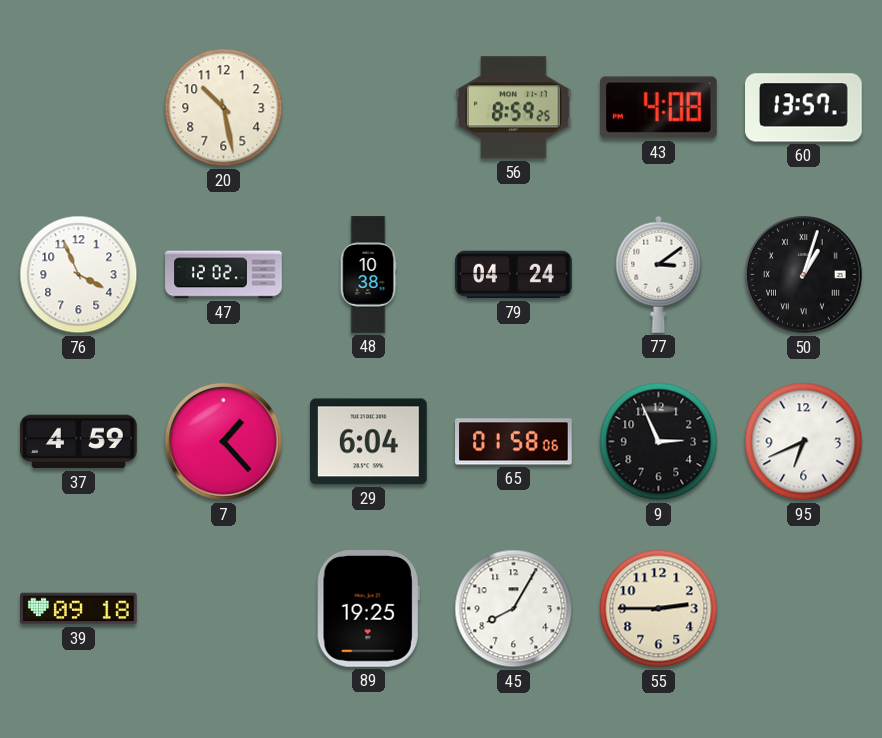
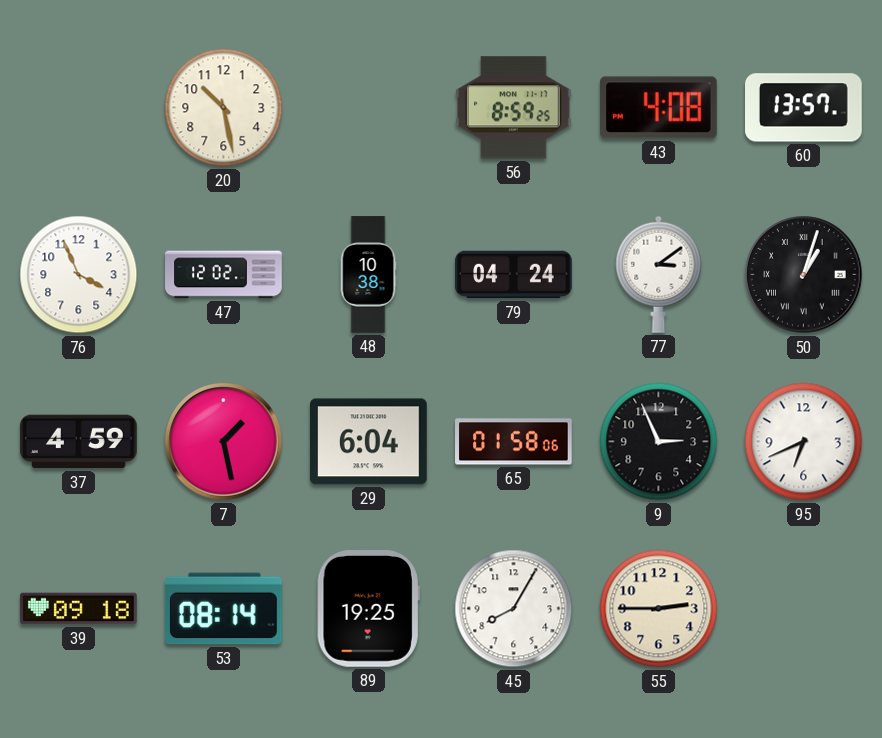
7: 1:23 -> 1:28
53: none -> 08:14
